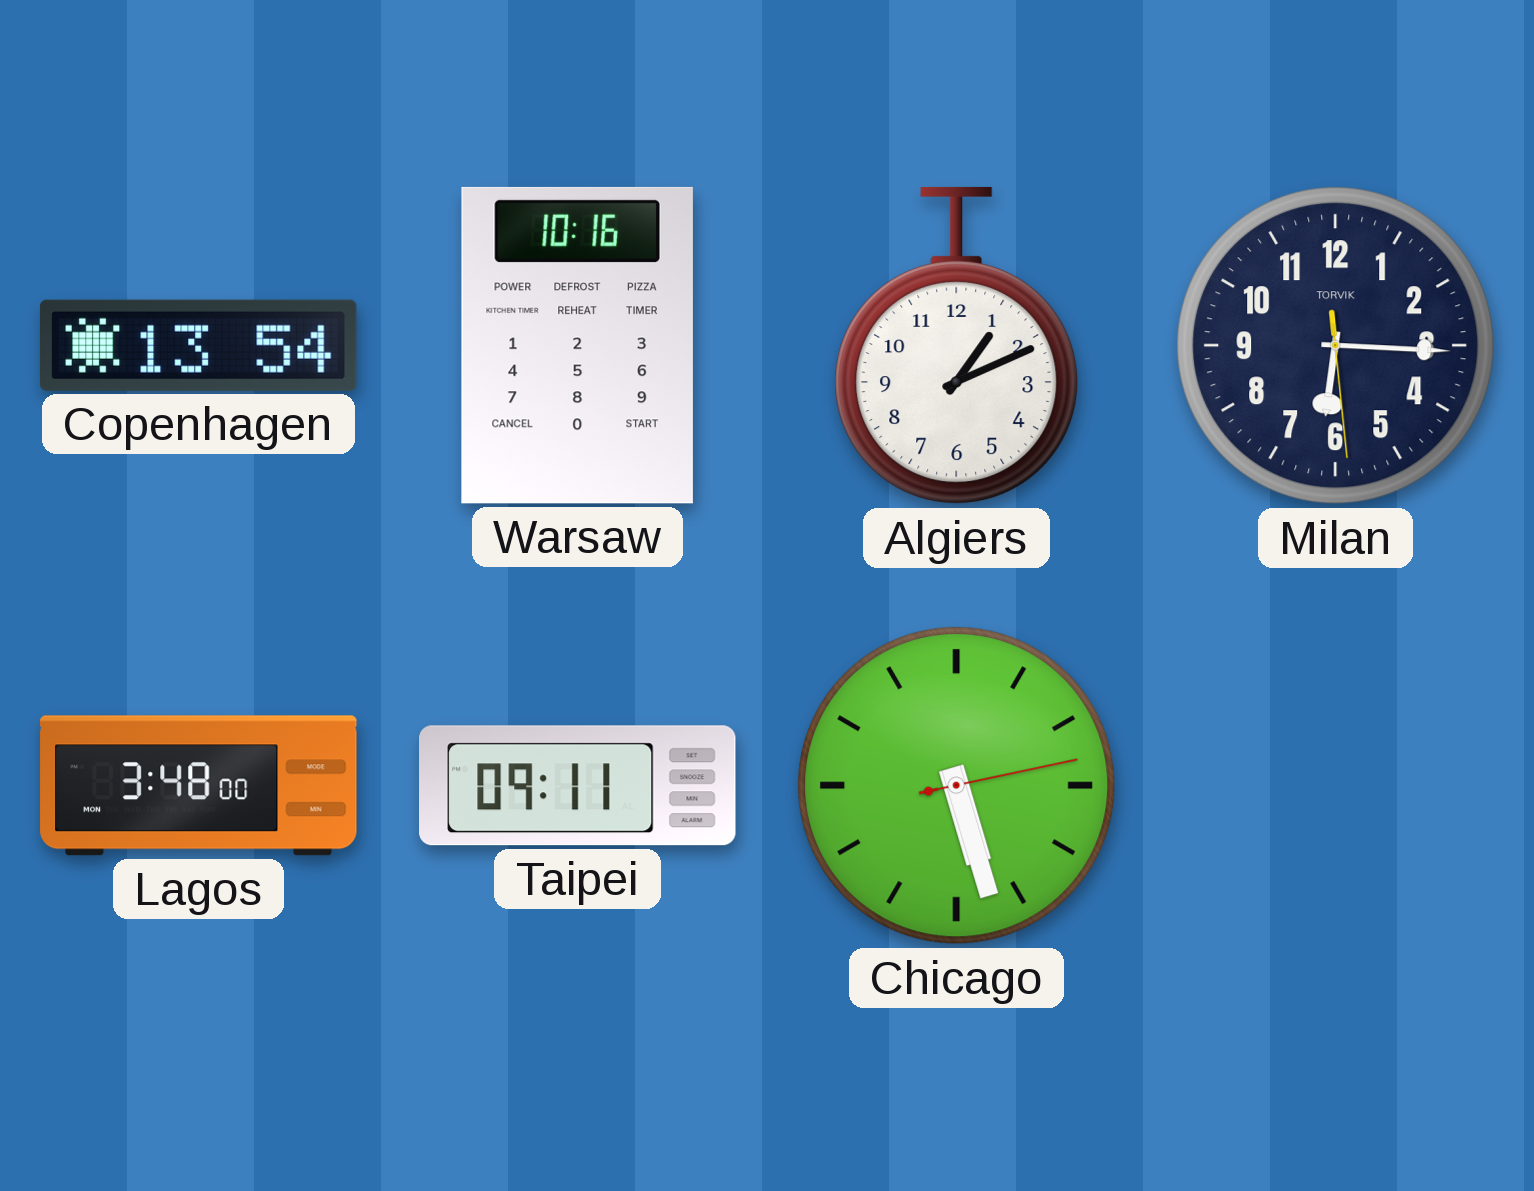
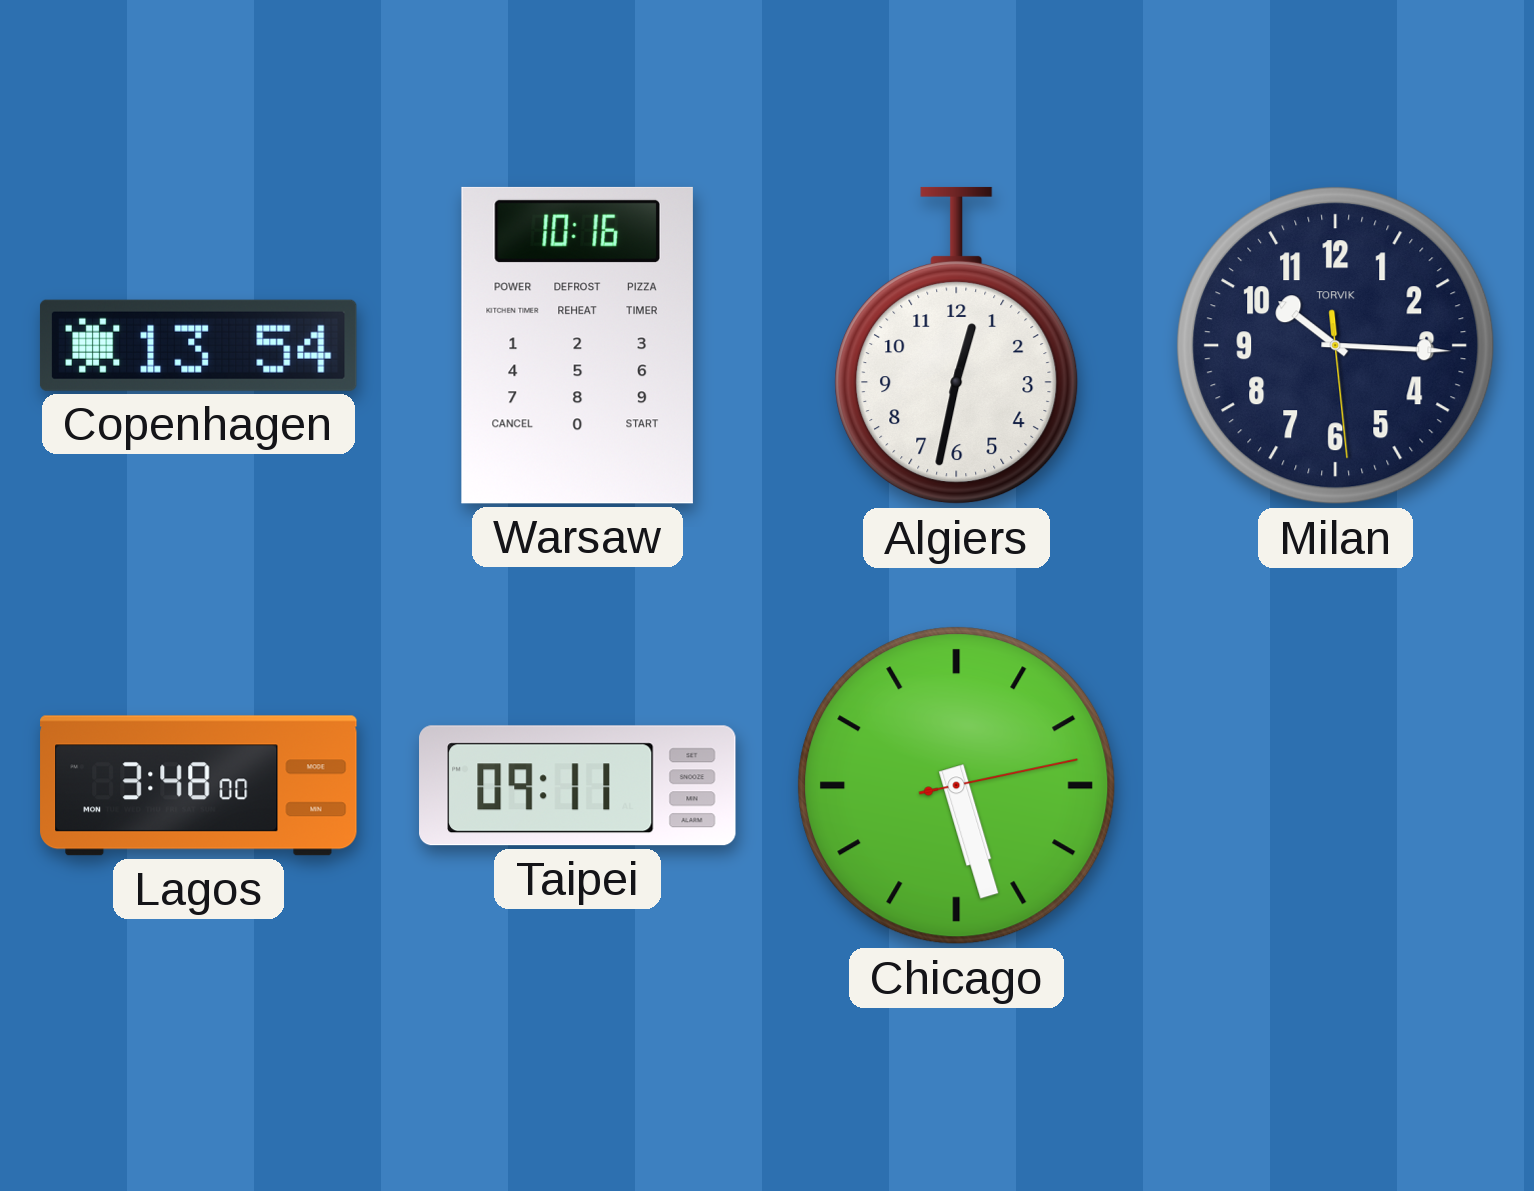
Algiers: 1:11 -> 12:32
Milan: 6:15 -> 10:15
